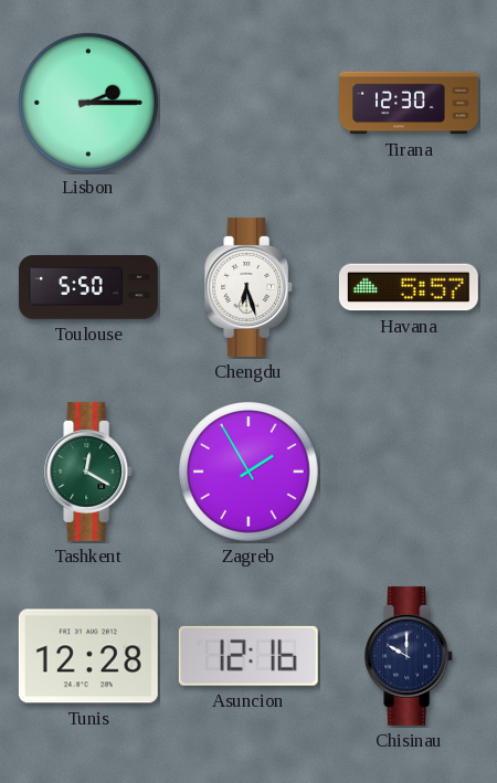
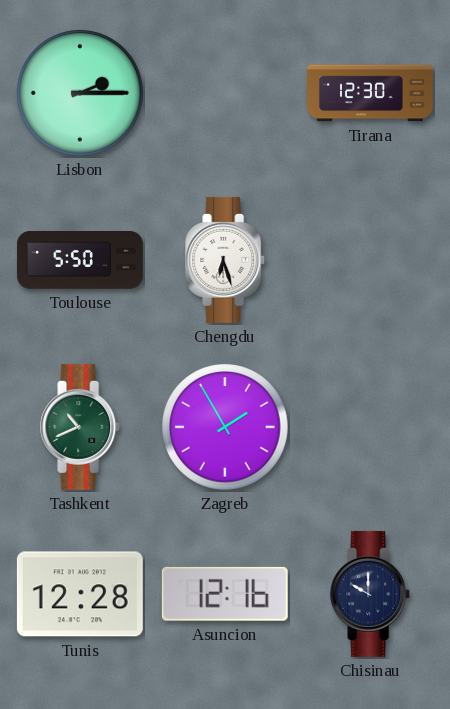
Havana: 5:57 -> none
Tashkent: 12:20 -> 10:41
